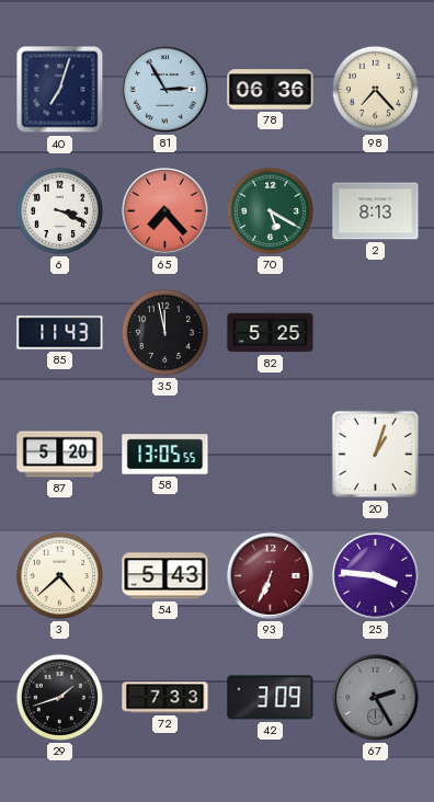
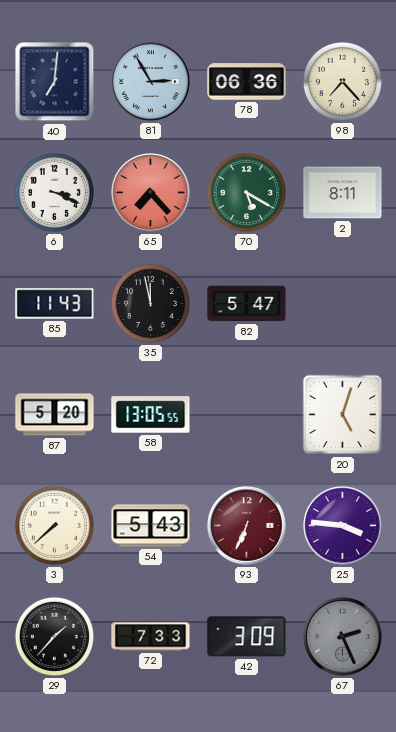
40: 7:03 -> 7:01
2: 8:13 -> 8:11
82: 5:25 -> 5:47
20: 1:03 -> 5:03
3: 4:38 -> 7:38
29: 1:42 -> 1:37
67: 2:25 -> 2:26
